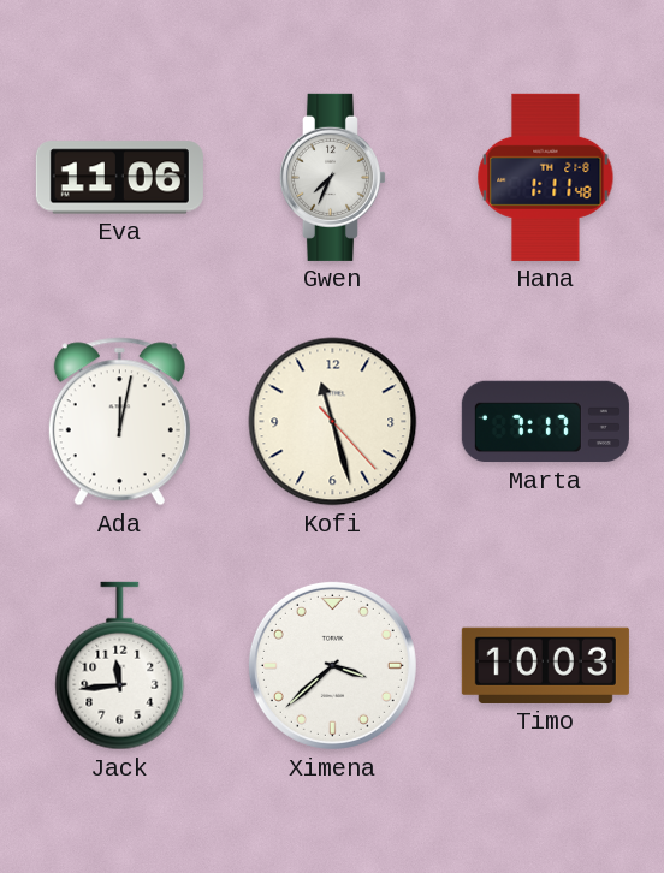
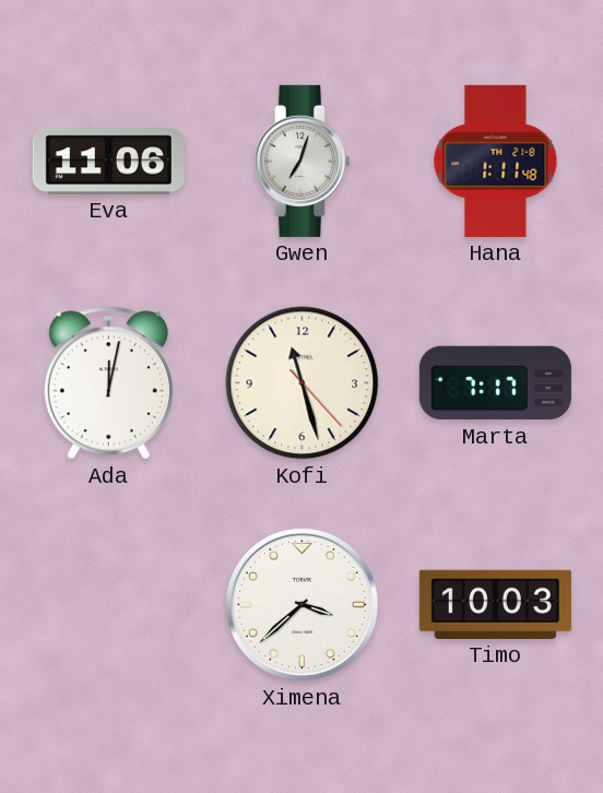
Gwen: 7:34 -> 7:03
Jack: 11:44 -> none
